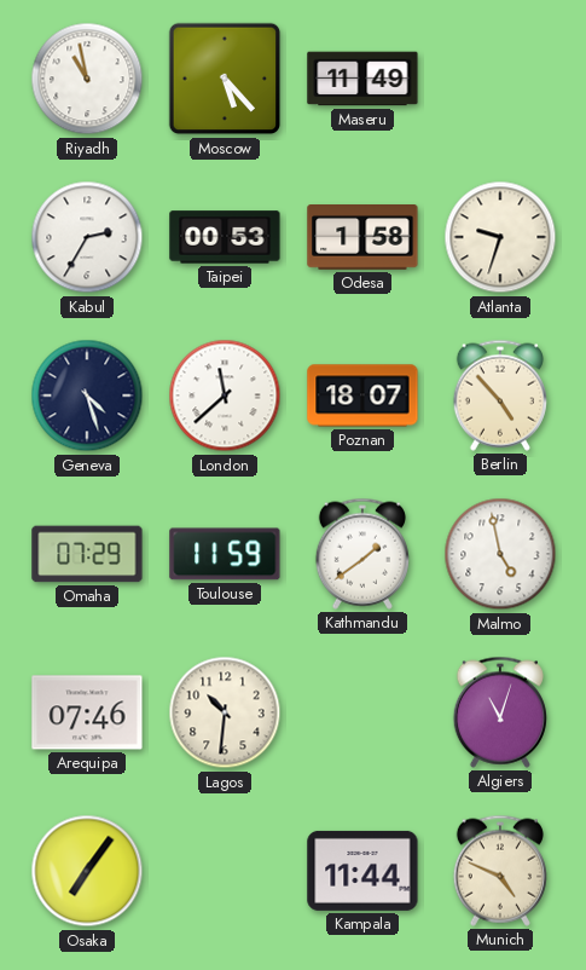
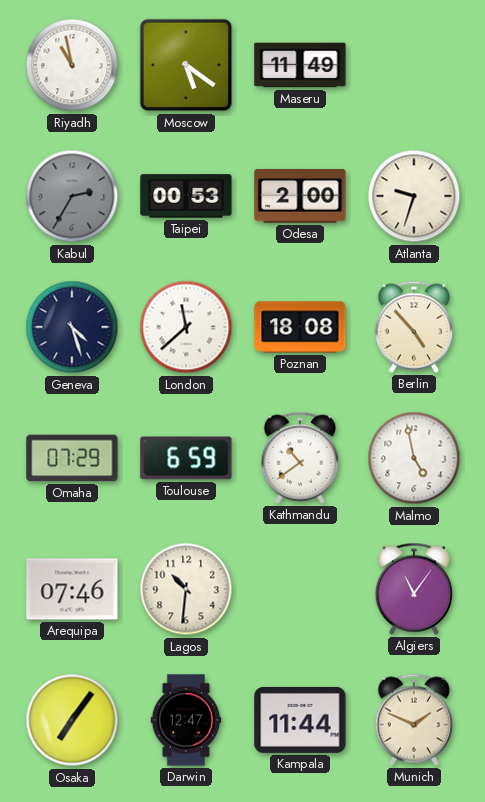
Moscow: 5:23 -> 5:21
Kabul dial: white -> grey
Odesa: 1:58 -> 2:00
Poznan: 18:07 -> 18:08
Toulouse: 11:59 -> 6:59
Kathmandu: 1:39 -> 10:39
Algiers: 11:03 -> 11:06
Darwin: none -> 12:47
Munich: 4:49 -> 1:49
